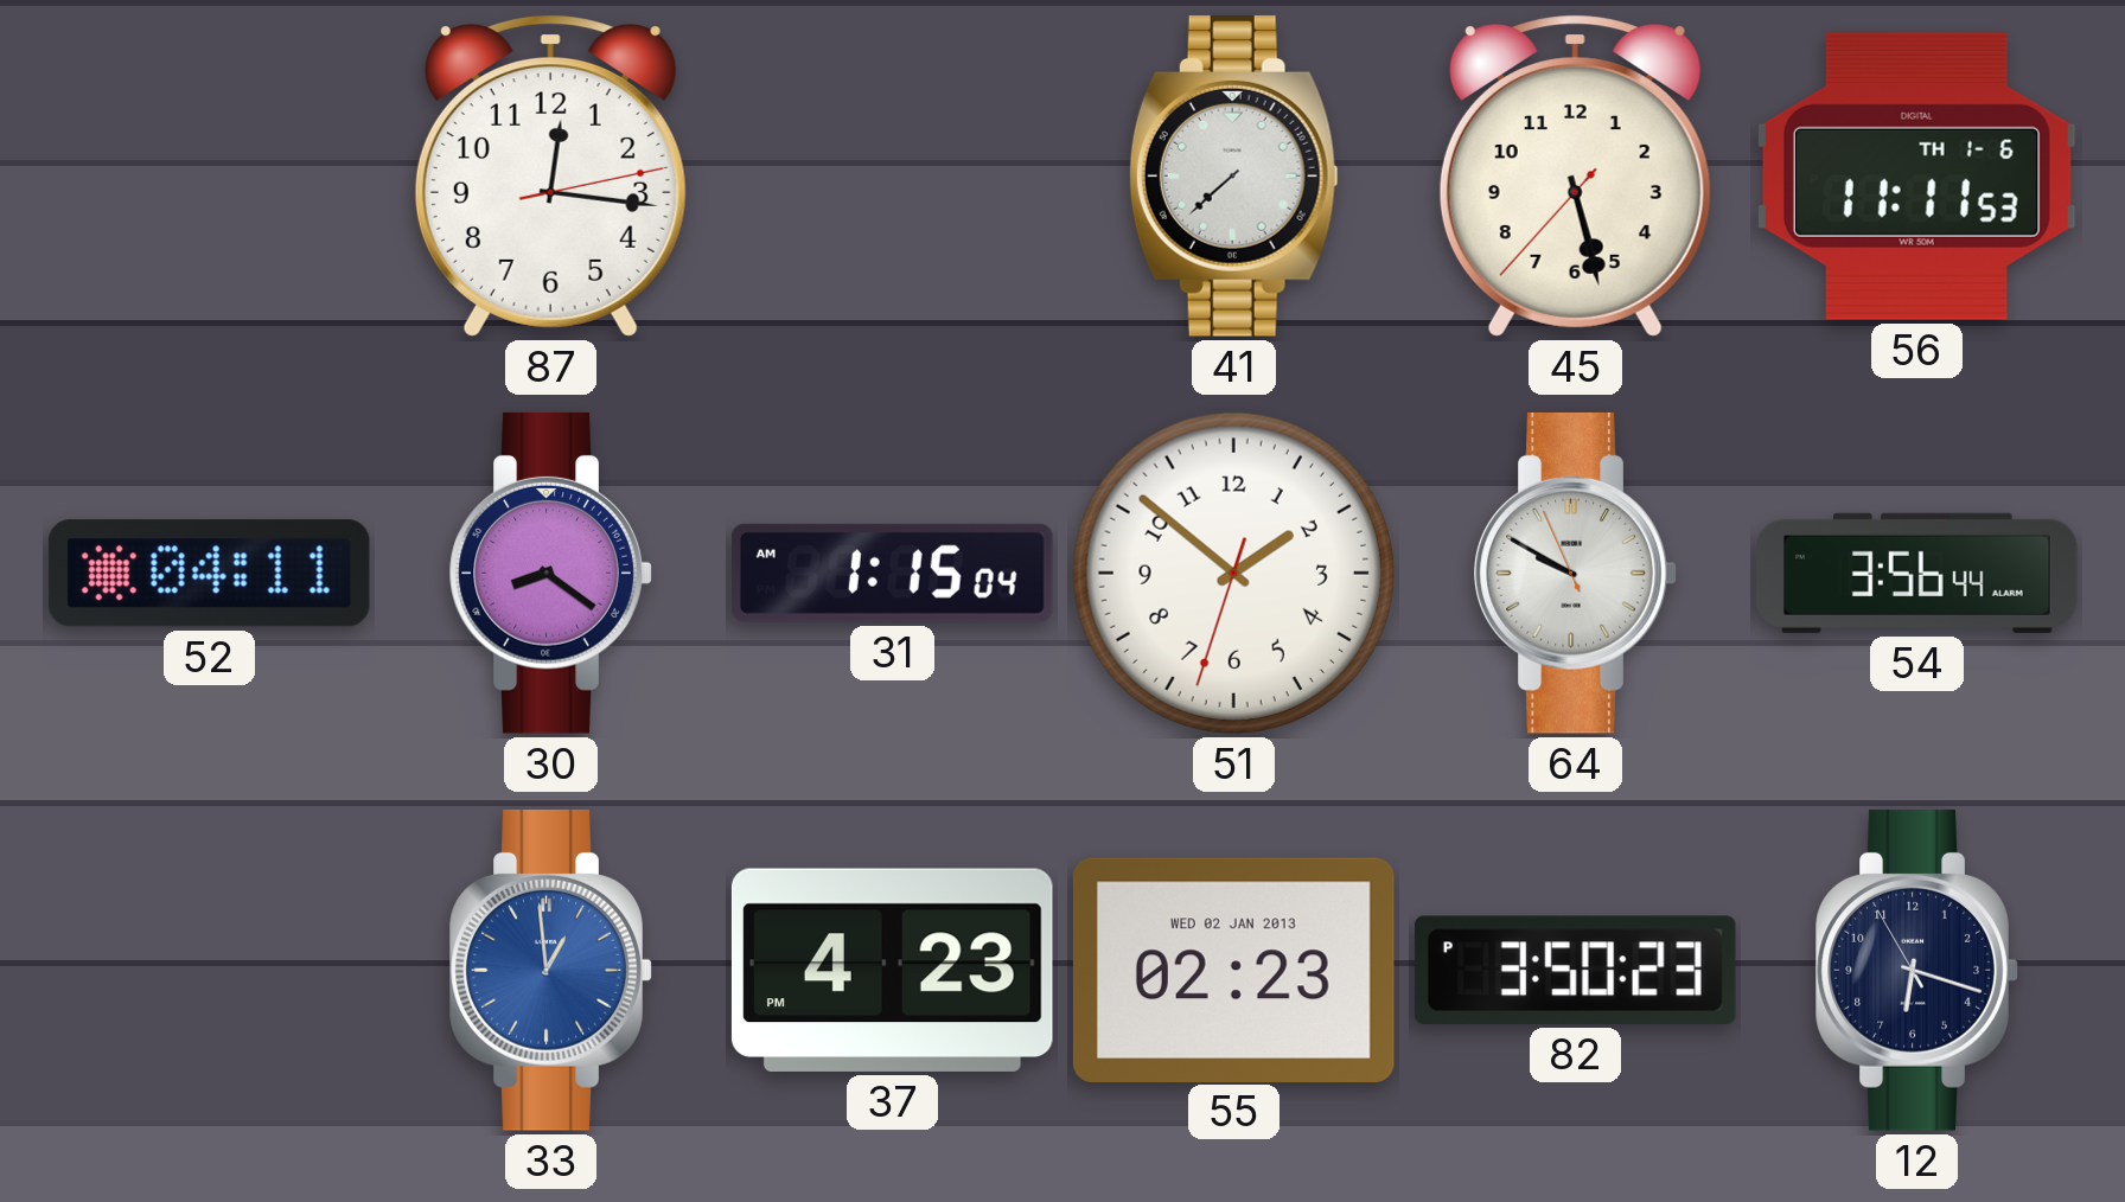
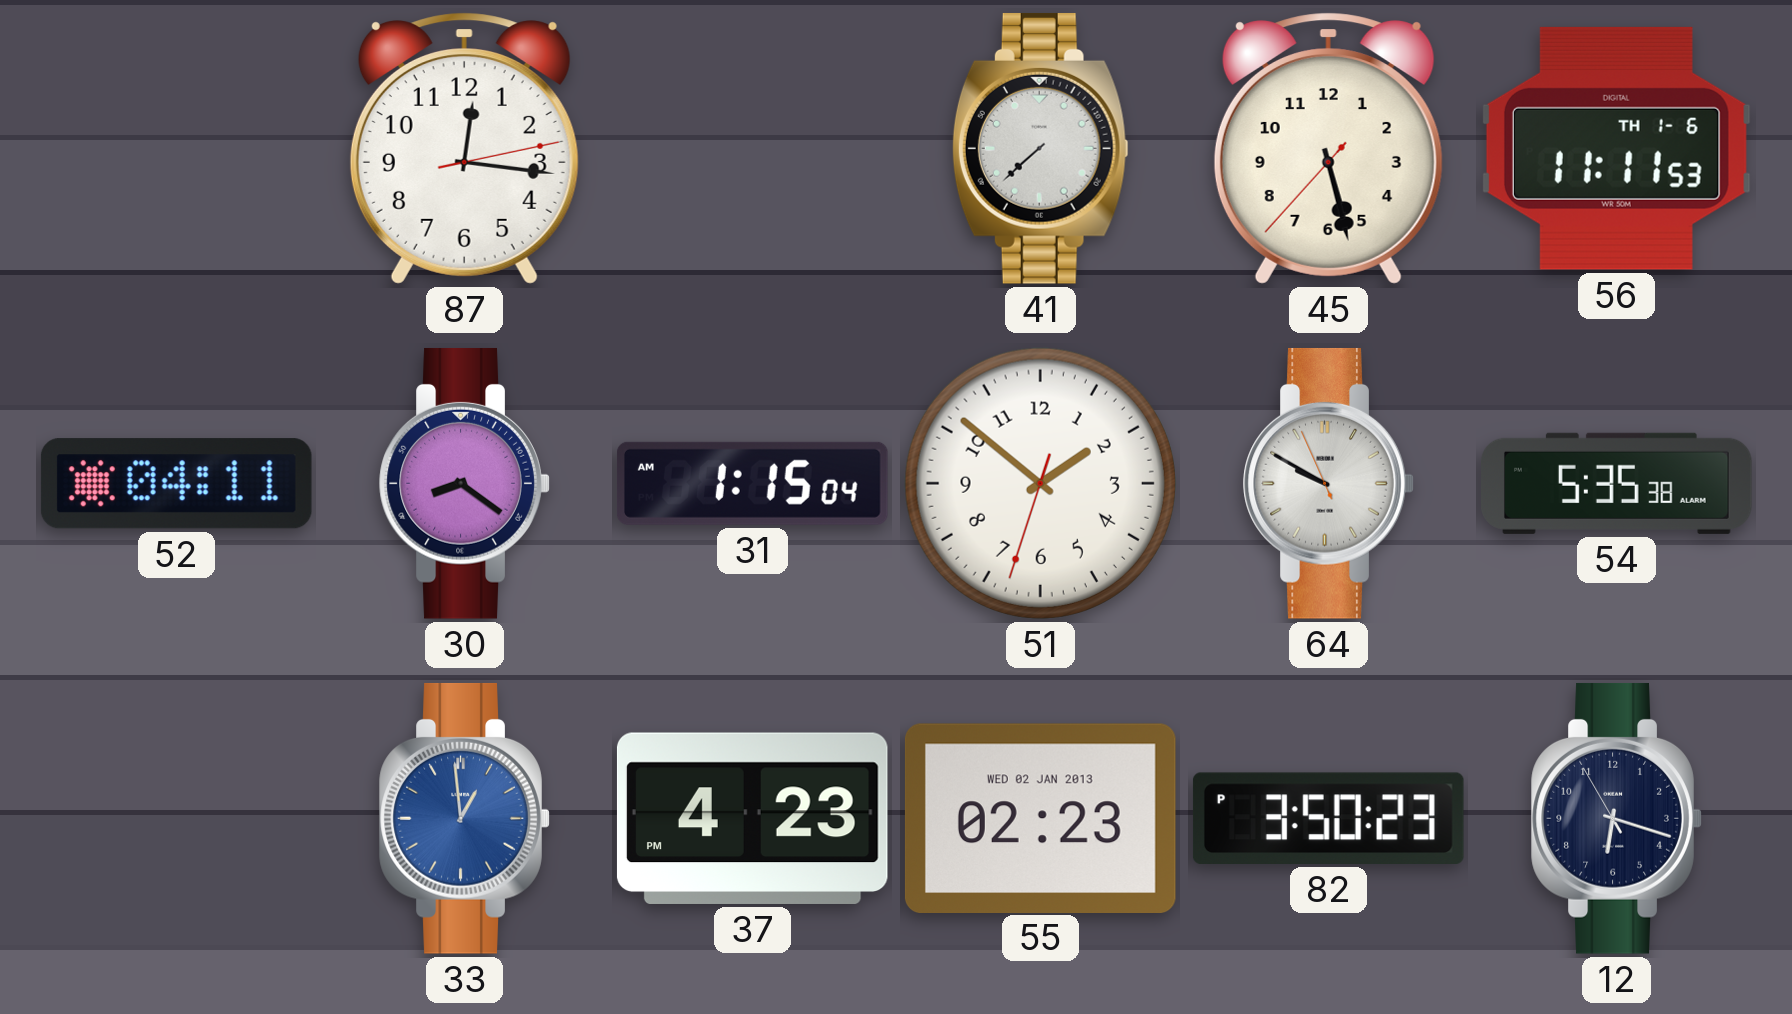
54: 3:56 -> 5:35
